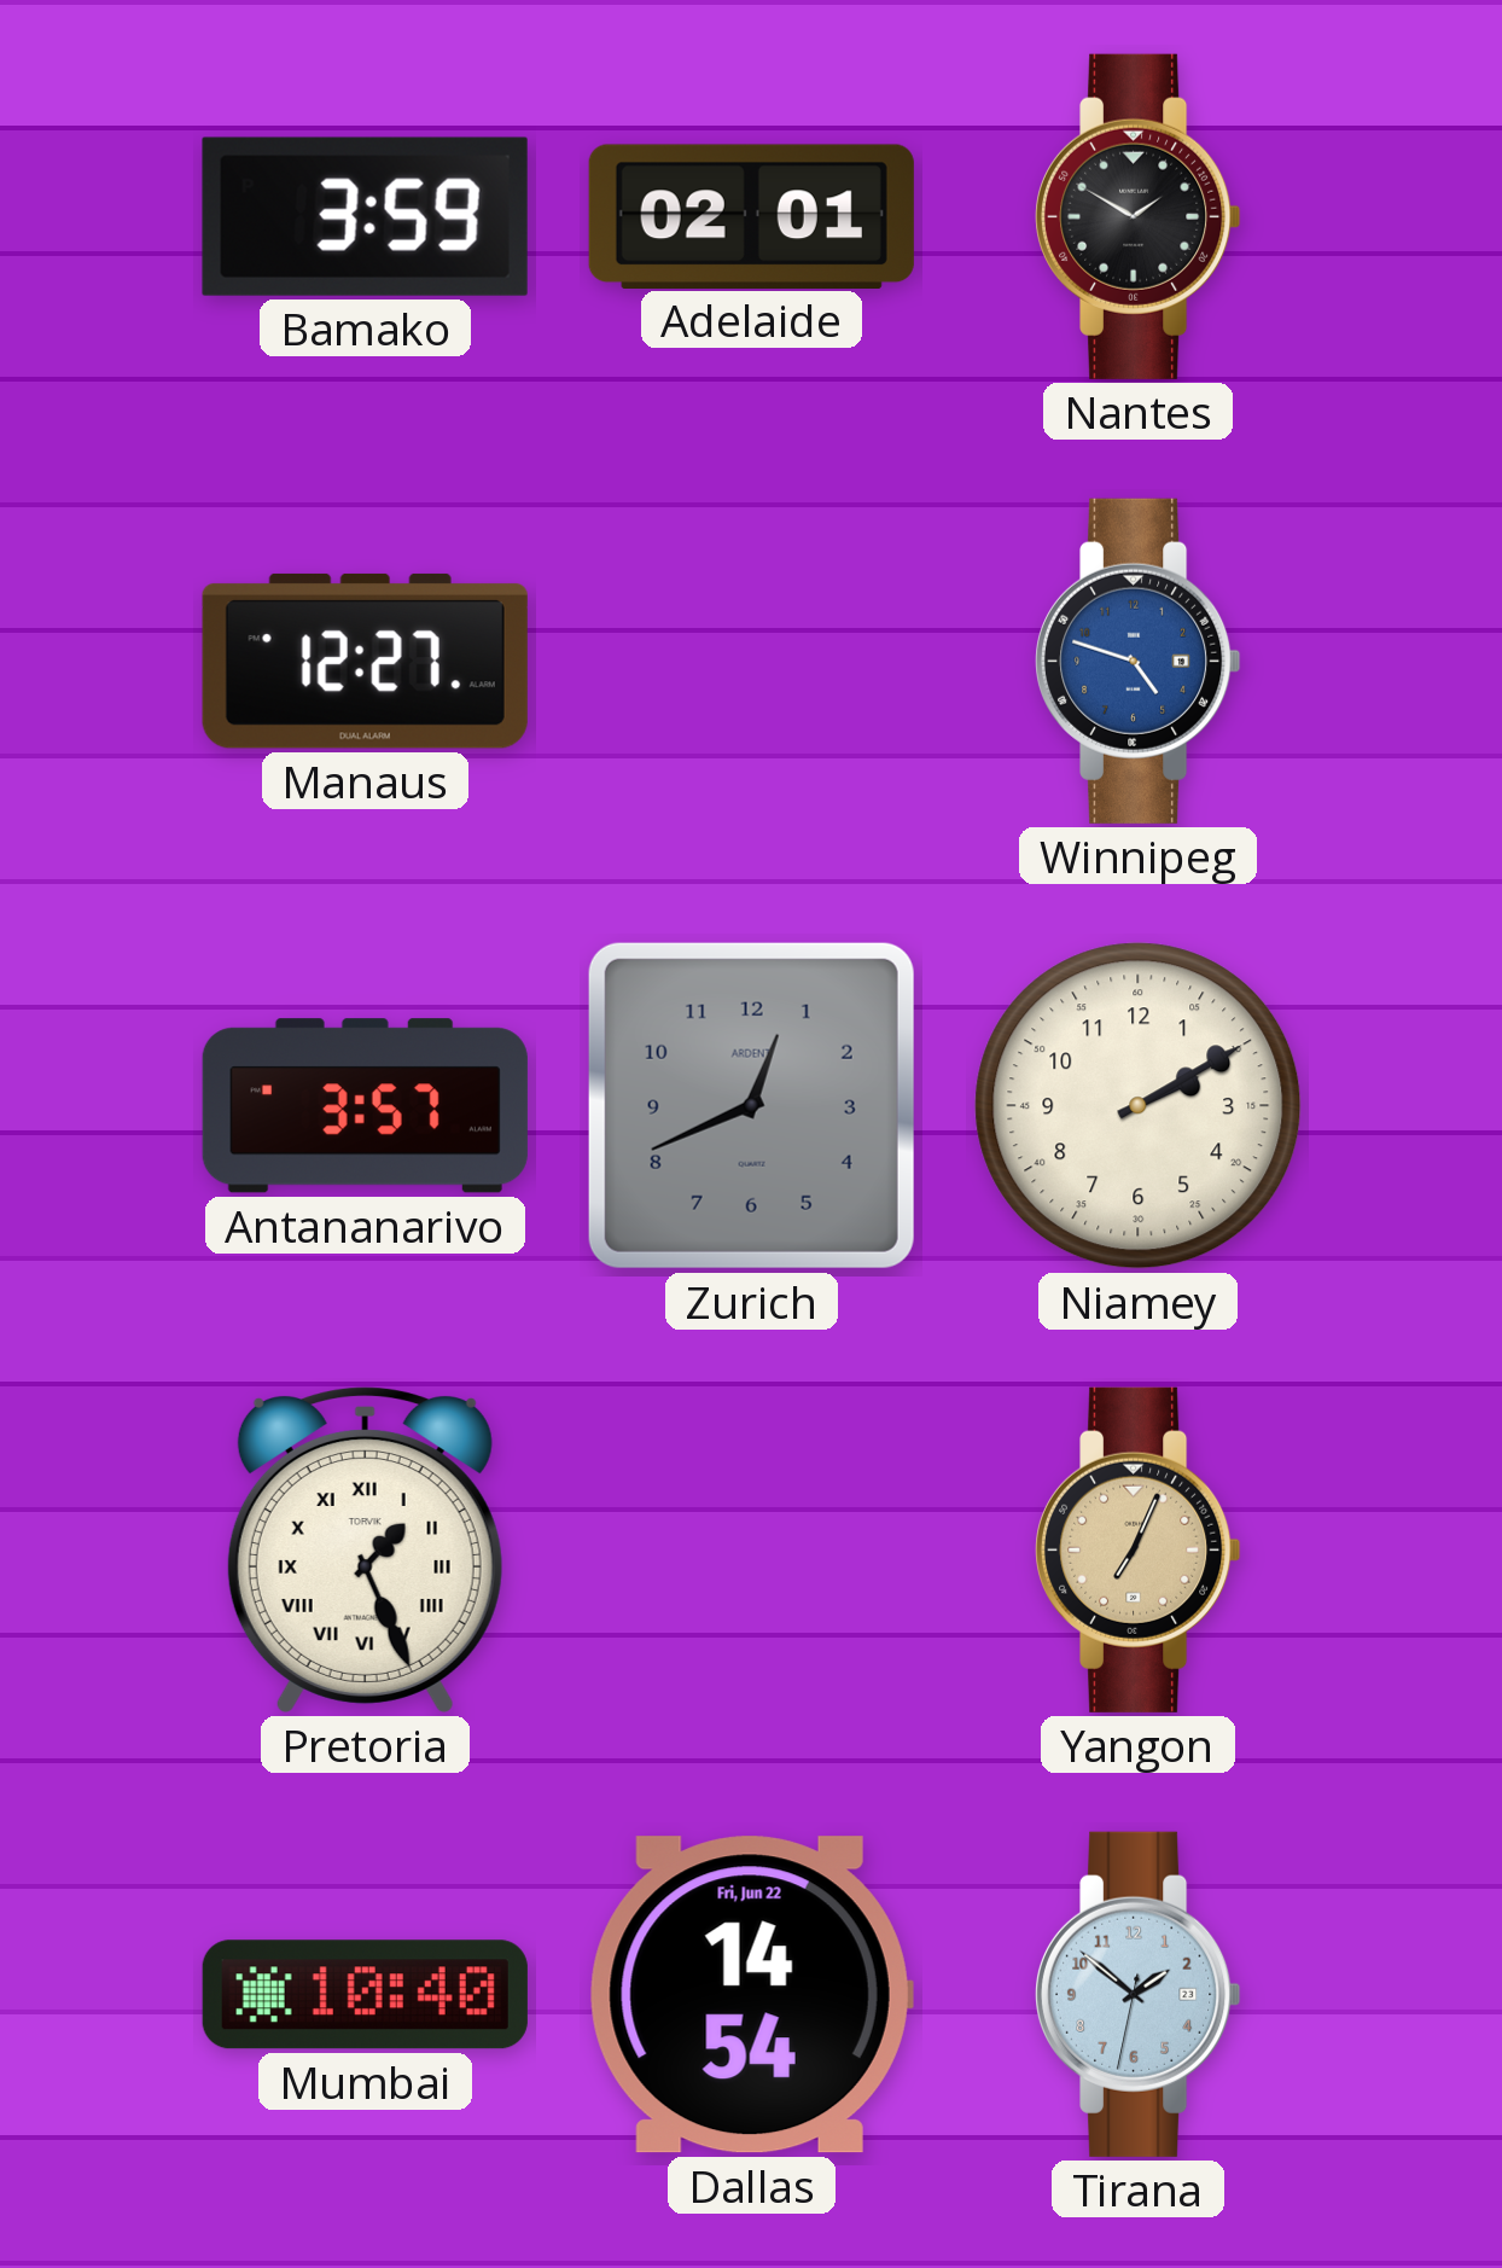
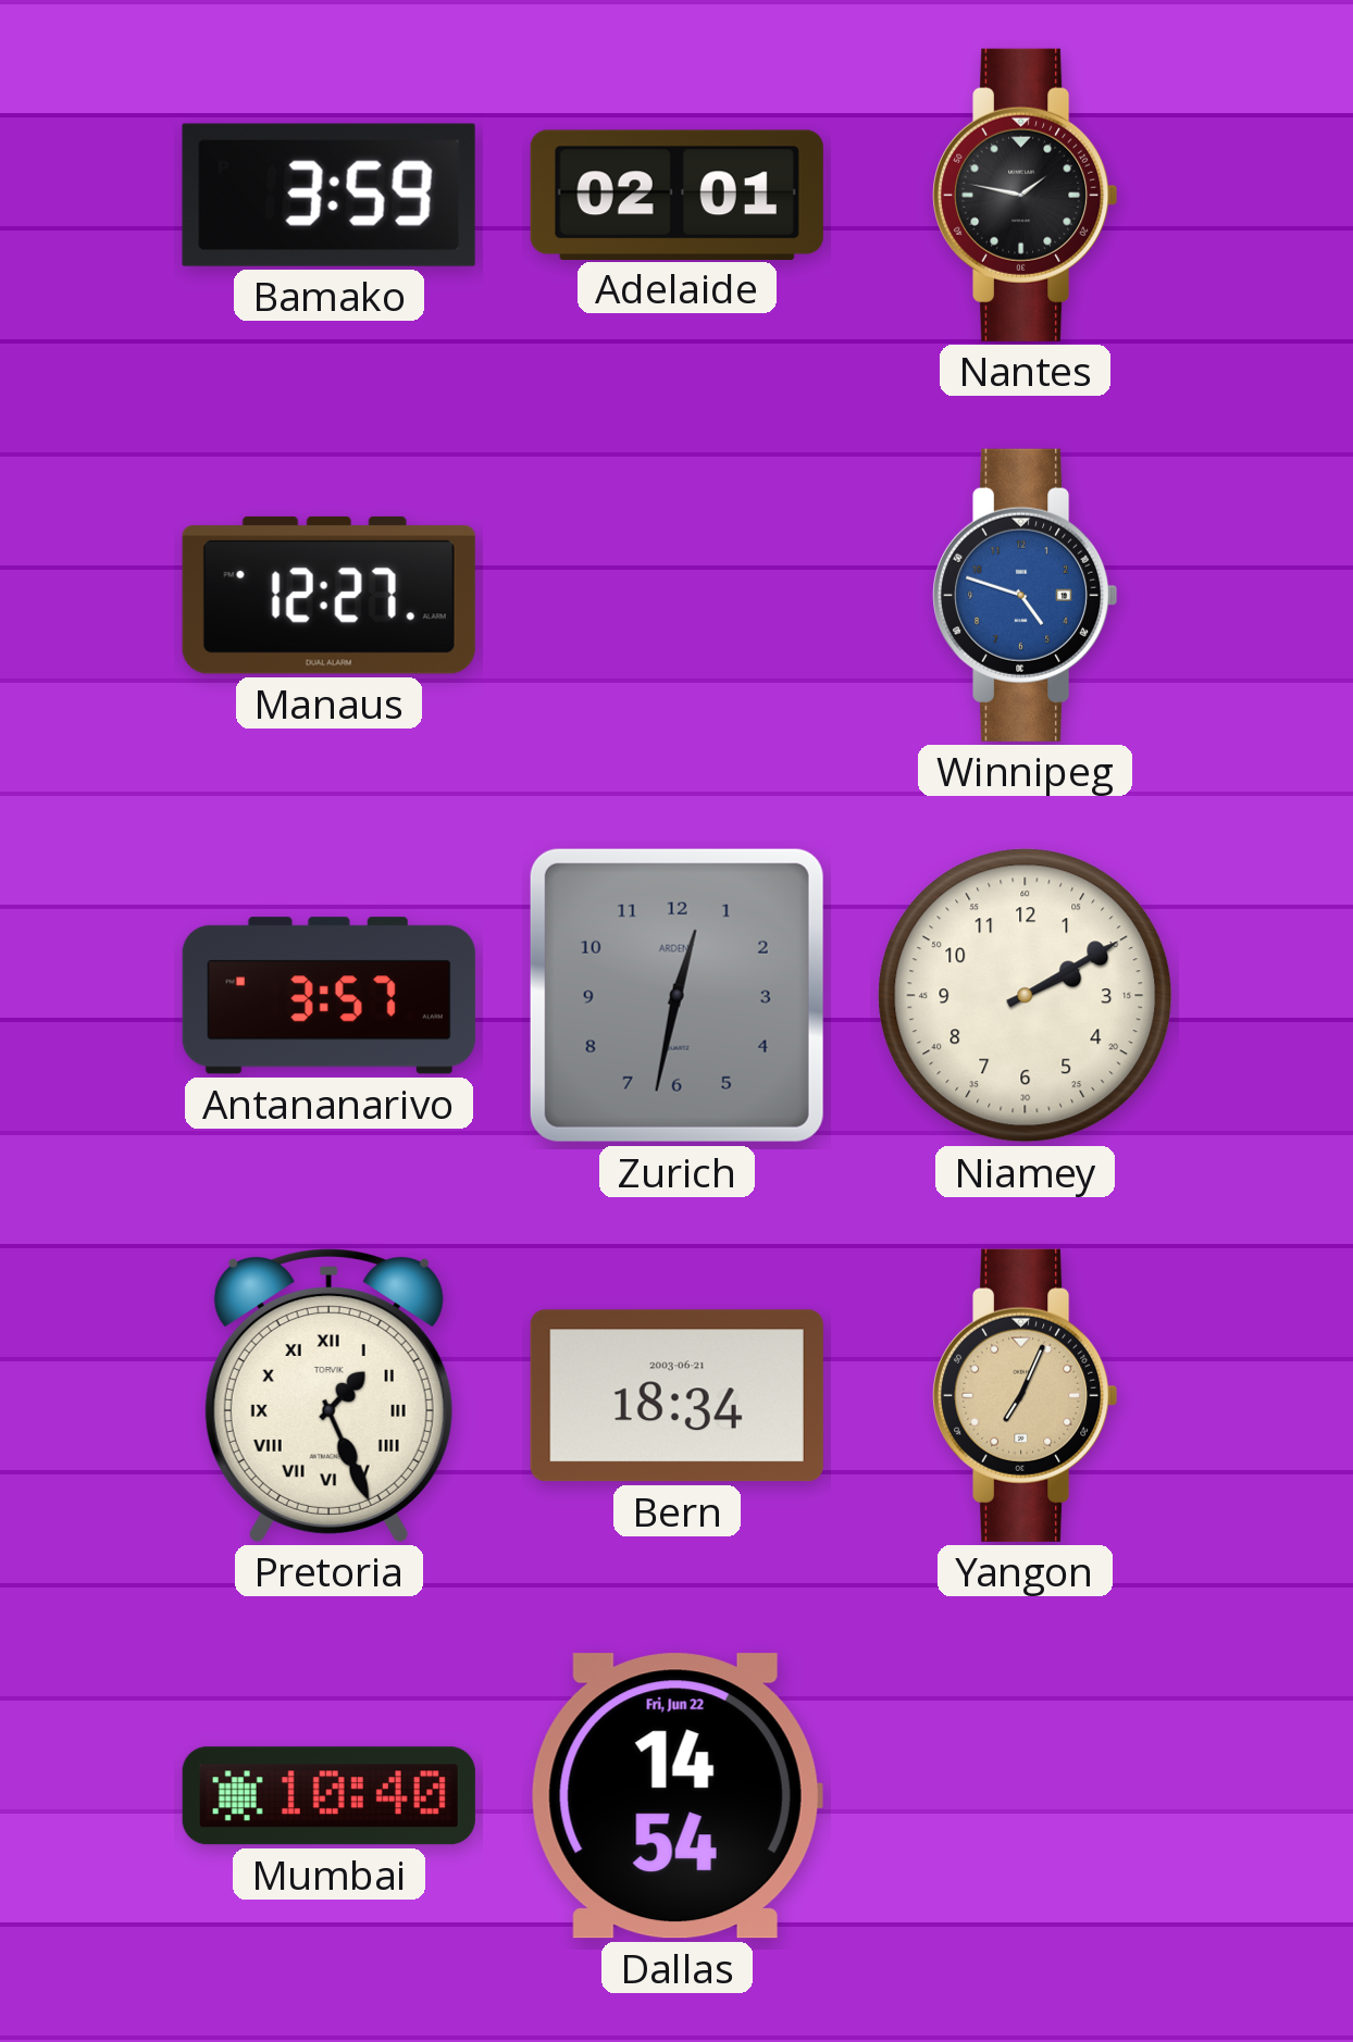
Nantes: 1:50 -> 1:47
Zurich: 12:41 -> 12:32
Bern: none -> 18:34
Tirana: 1:51 -> none
